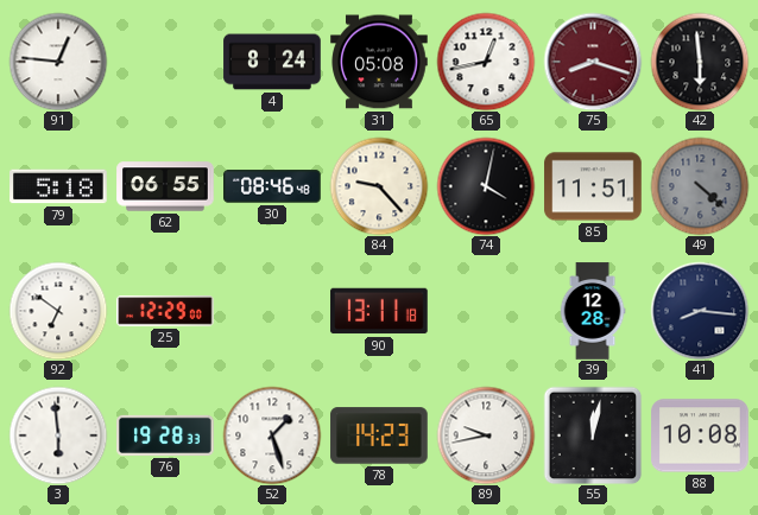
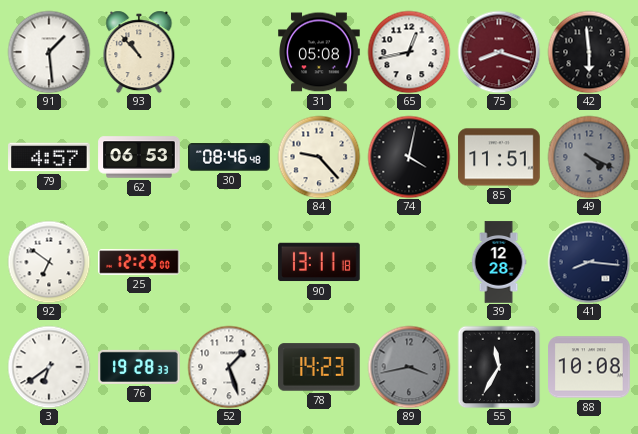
91: 12:46 -> 1:29
93: none -> 10:53
4: 8:24 -> none
79: 5:18 -> 4:57
62: 06:55 -> 06:53
49: 4:22 -> 4:19
3: 5:59 -> 6:39
89: 9:43 -> 3:43
89 dial: white -> grey
55: 12:02 -> 11:35
